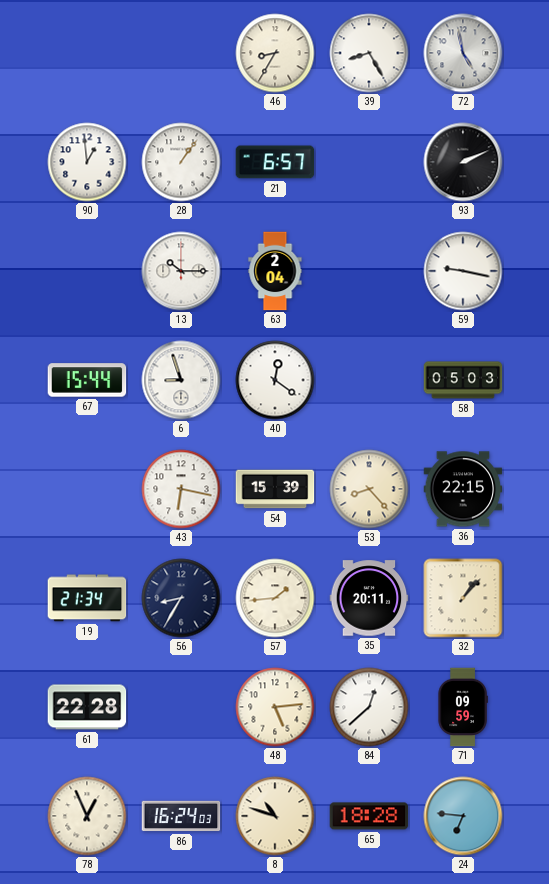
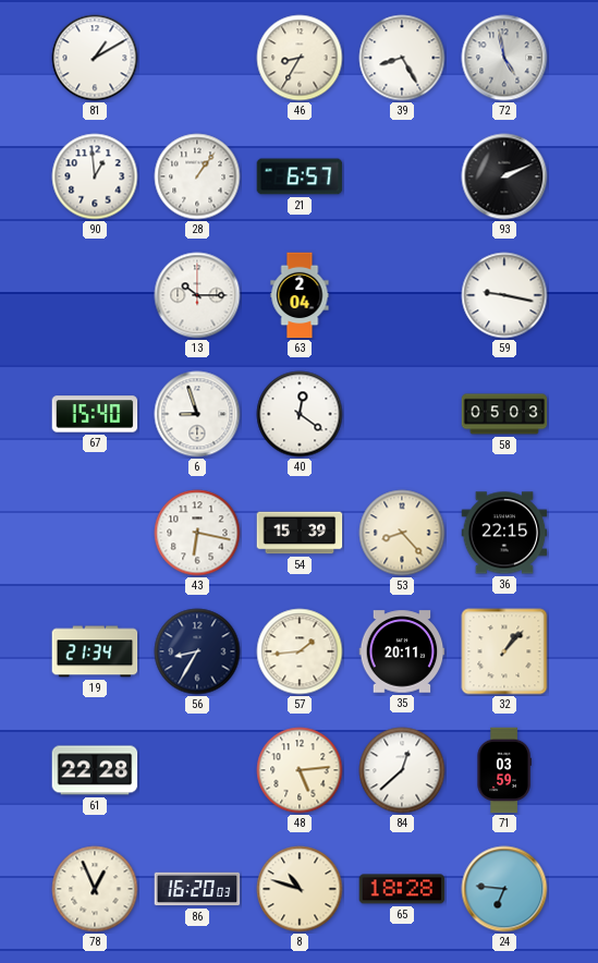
81: none -> 1:10
67: 15:44 -> 15:40
71: 09:59 -> 03:59
86: 16:24 -> 16:20
